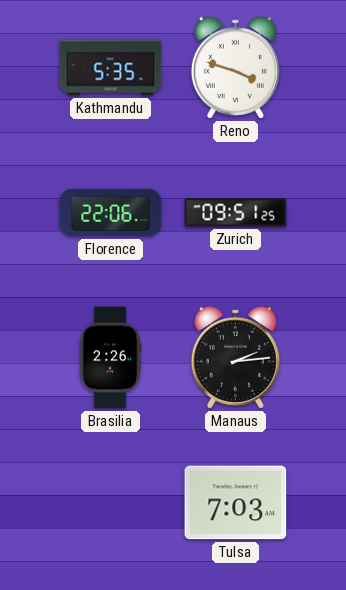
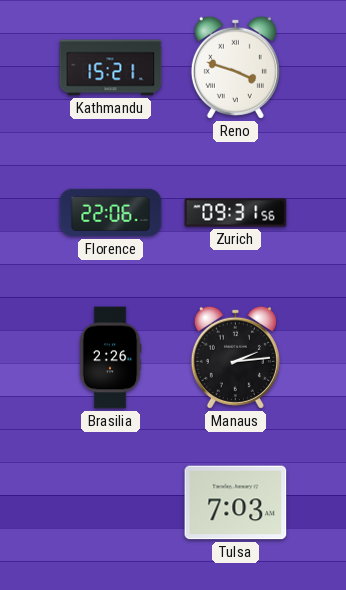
Kathmandu: 5:35 -> 15:21
Zurich: 09:51 -> 09:31
